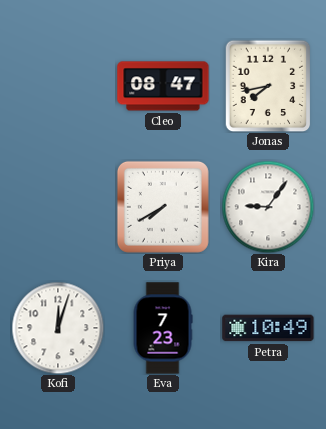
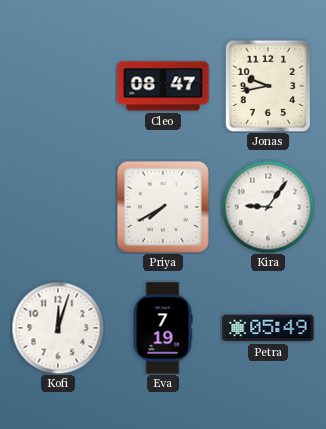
Jonas: 7:43 -> 9:43
Eva: 7:23 -> 7:19
Petra: 10:49 -> 05:49
